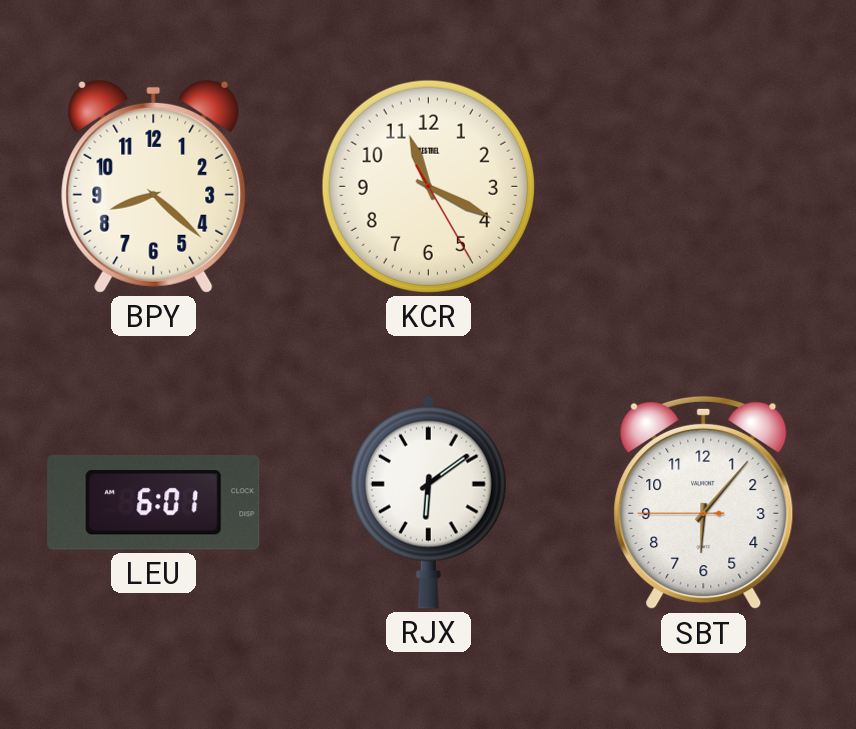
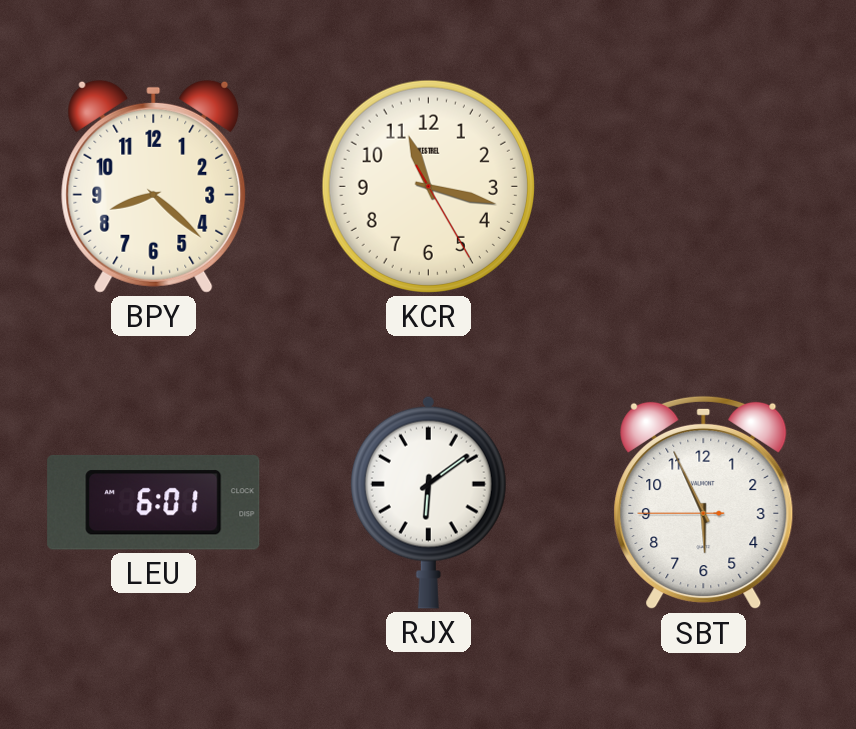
KCR: 11:19 -> 11:17
SBT: 6:06 -> 5:55
